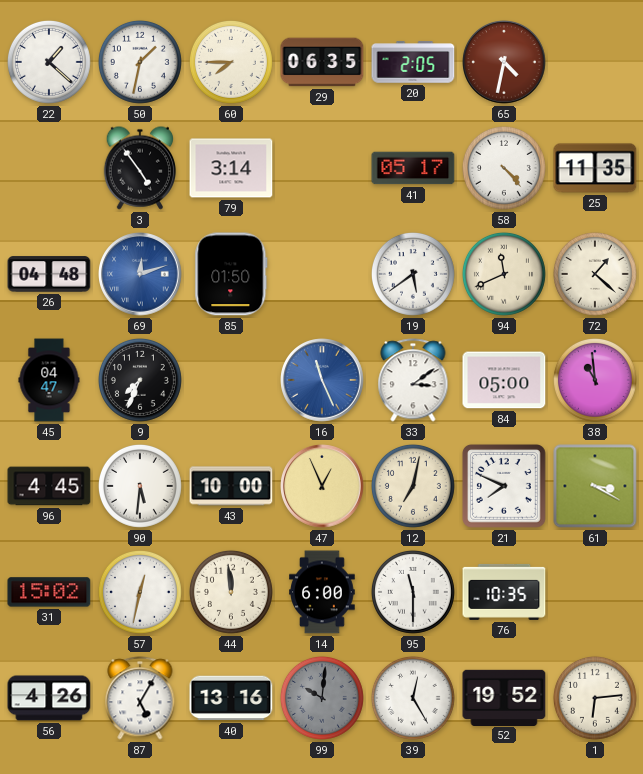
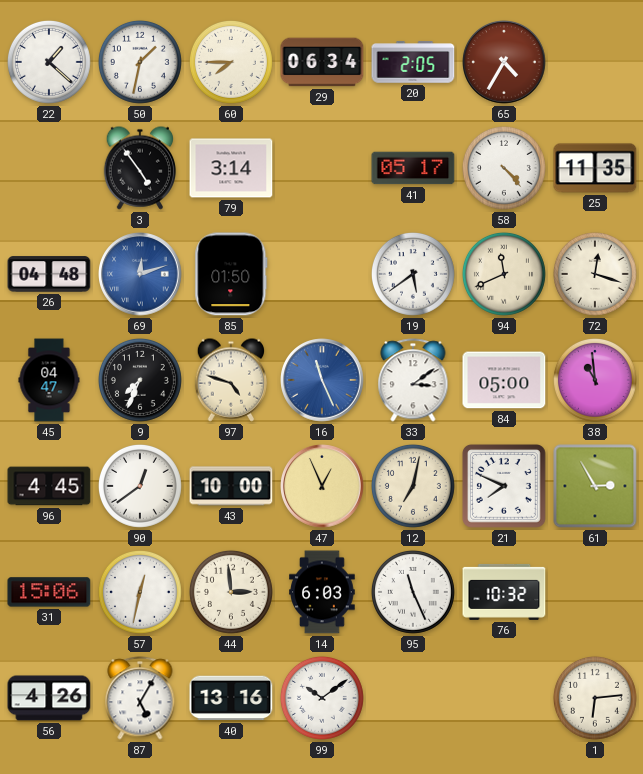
29: 06:35 -> 06:34
65: 4:32 -> 4:35
72: 1:22 -> 12:18
97: none -> 4:48
90: 5:31 -> 12:39
61: 3:20 -> 2:55
31: 15:02 -> 15:06
44: 11:59 -> 2:59
14: 6:00 -> 6:03
95: 11:30 -> 11:26
76: 10:35 -> 10:32
99: 10:01 -> 10:09
99 dial: grey -> white
39: 12:25 -> none
52: 19:52 -> none
